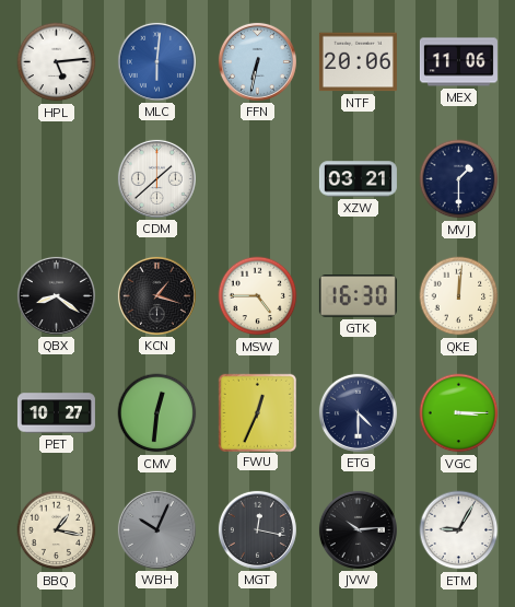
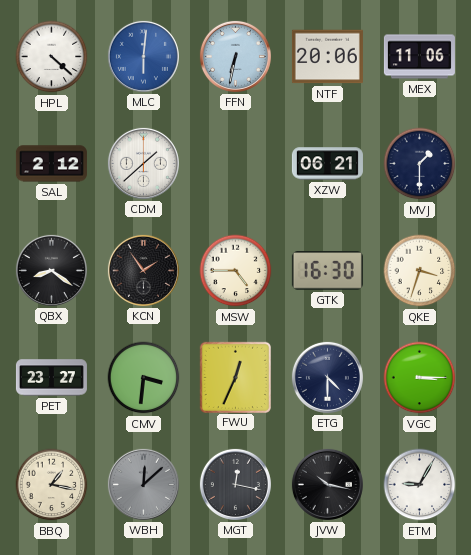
HPL: 5:14 -> 4:22
SAL: none -> 2:12
XZW: 03:21 -> 06:21
KCN: 1:18 -> 1:54
QKE: 12:01 -> 3:33
PET: 10:27 -> 23:27
CMV: 12:31 -> 3:31
WBH: 10:04 -> 12:08
JVW: 10:14 -> 10:17
